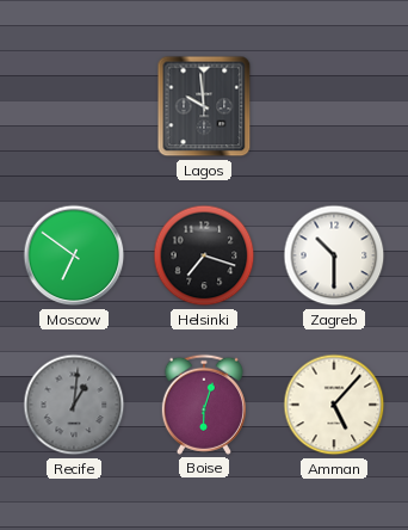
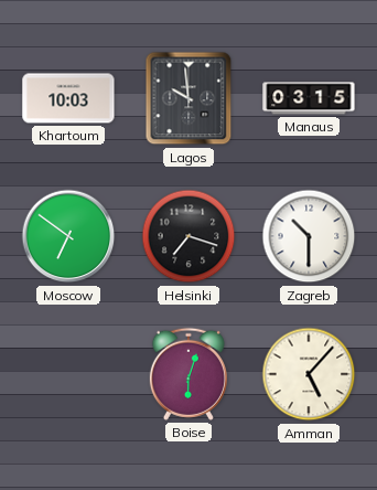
Khartoum: none -> 10:03
Manaus: none -> 03:15
Recife: 1:01 -> none
